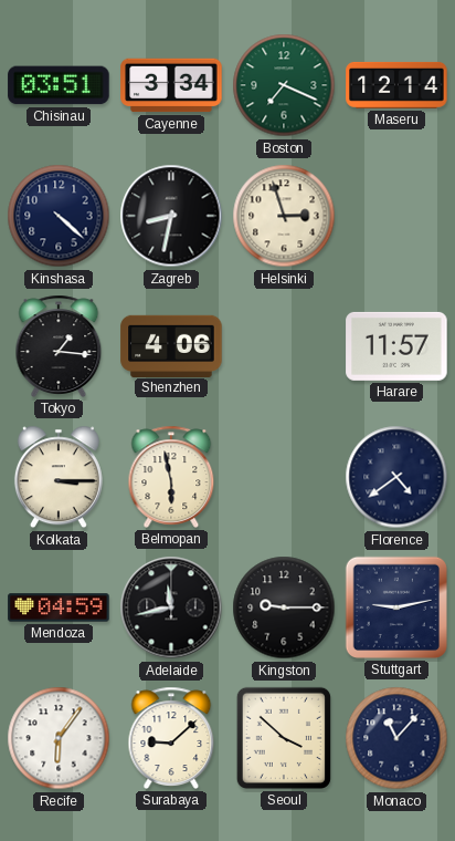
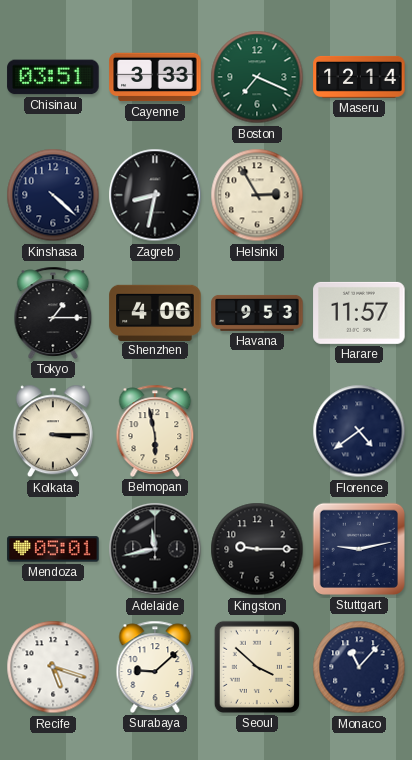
Cayenne: 3:34 -> 3:33
Helsinki: 2:57 -> 2:55
Tokyo: 1:16 -> 1:15
Havana: none -> 9:53
Mendoza: 04:59 -> 05:01
Recife: 6:06 -> 5:18
